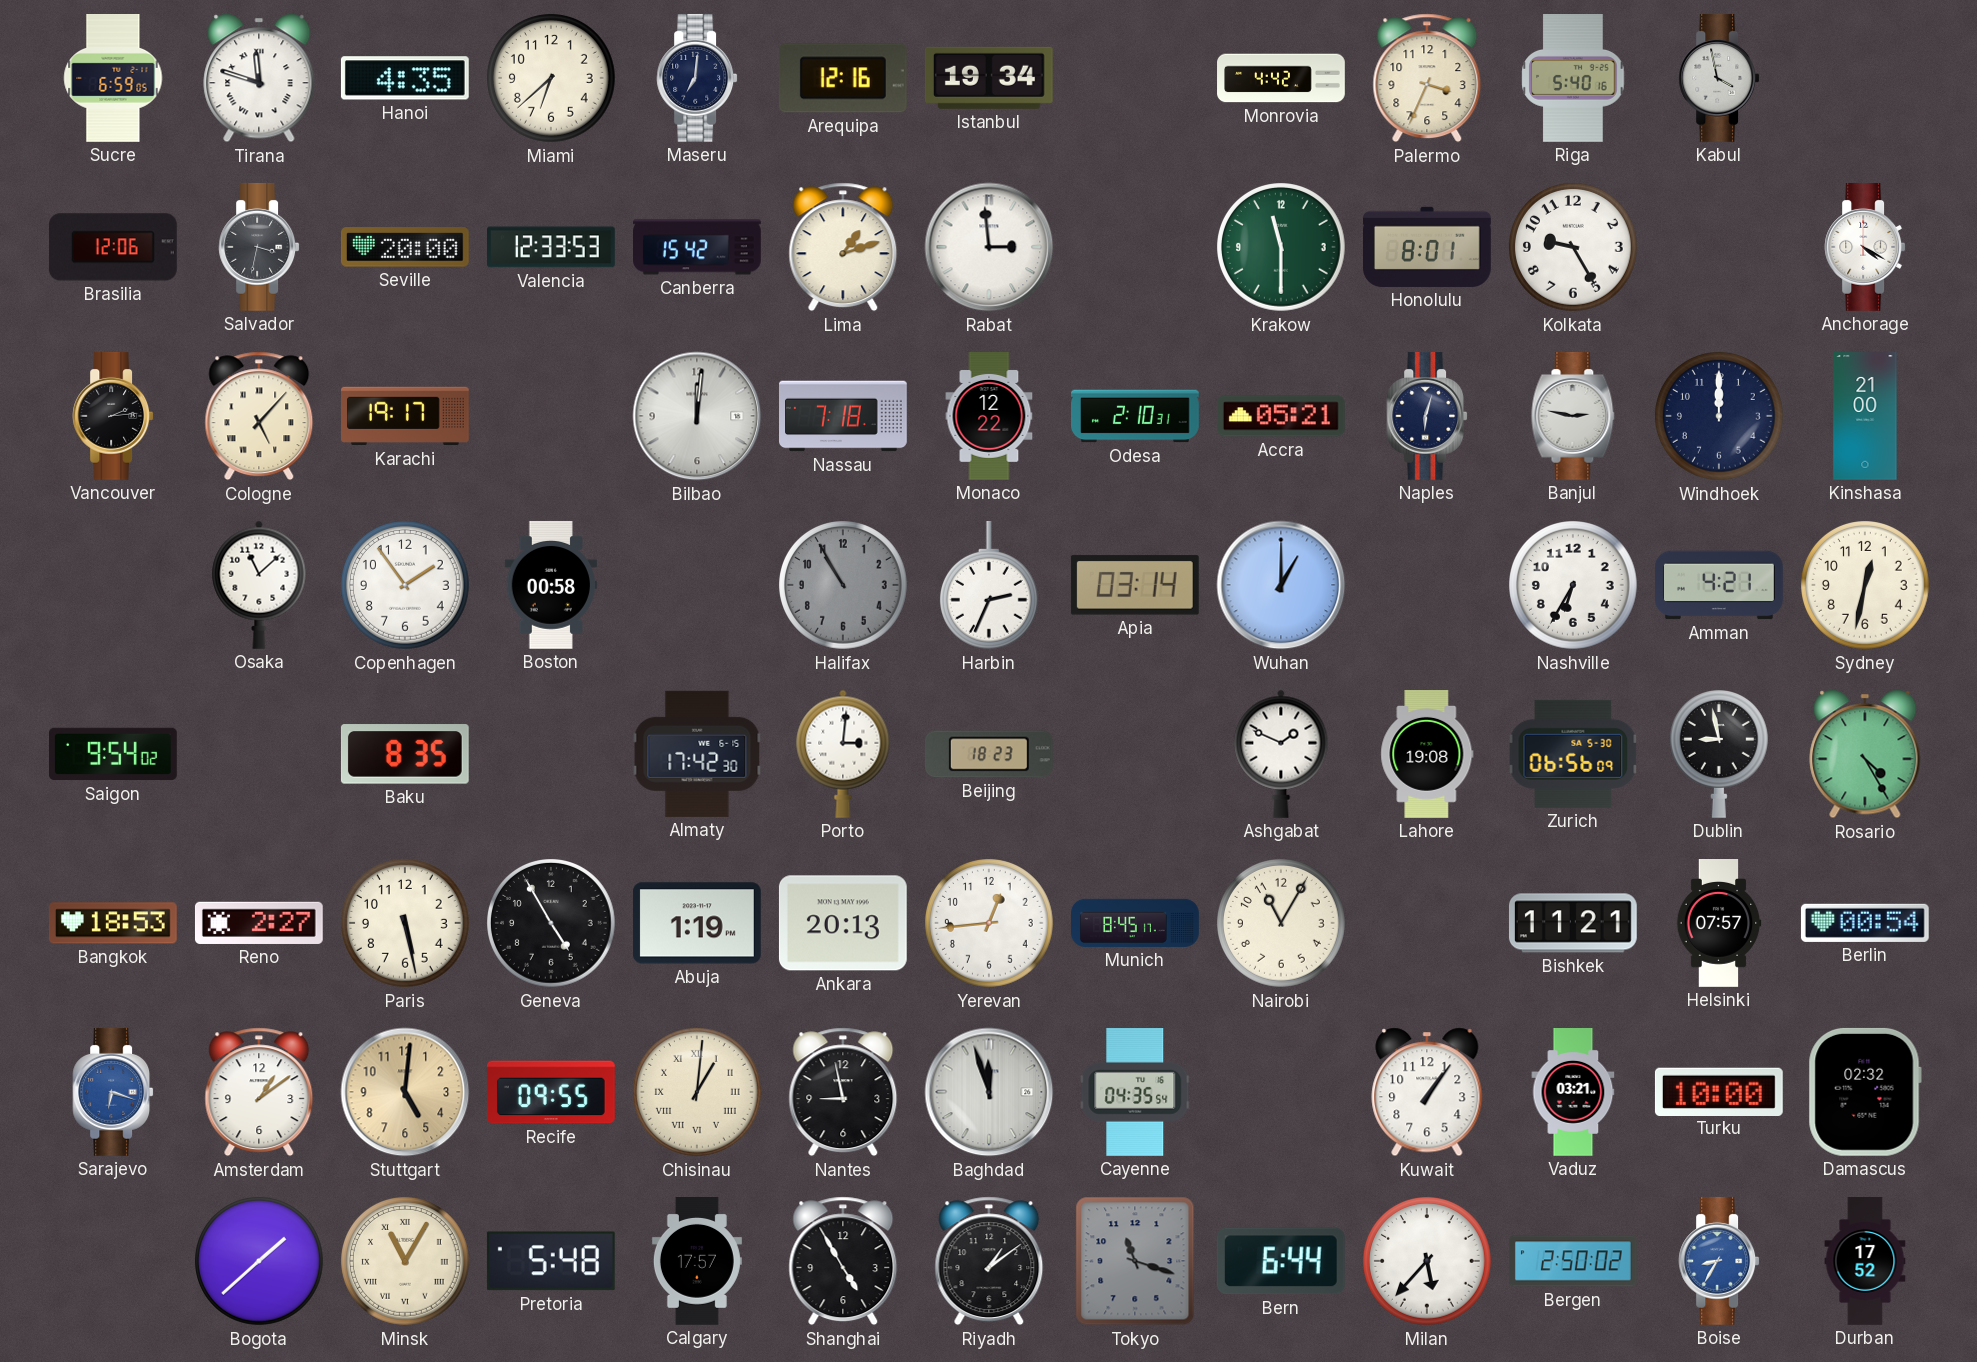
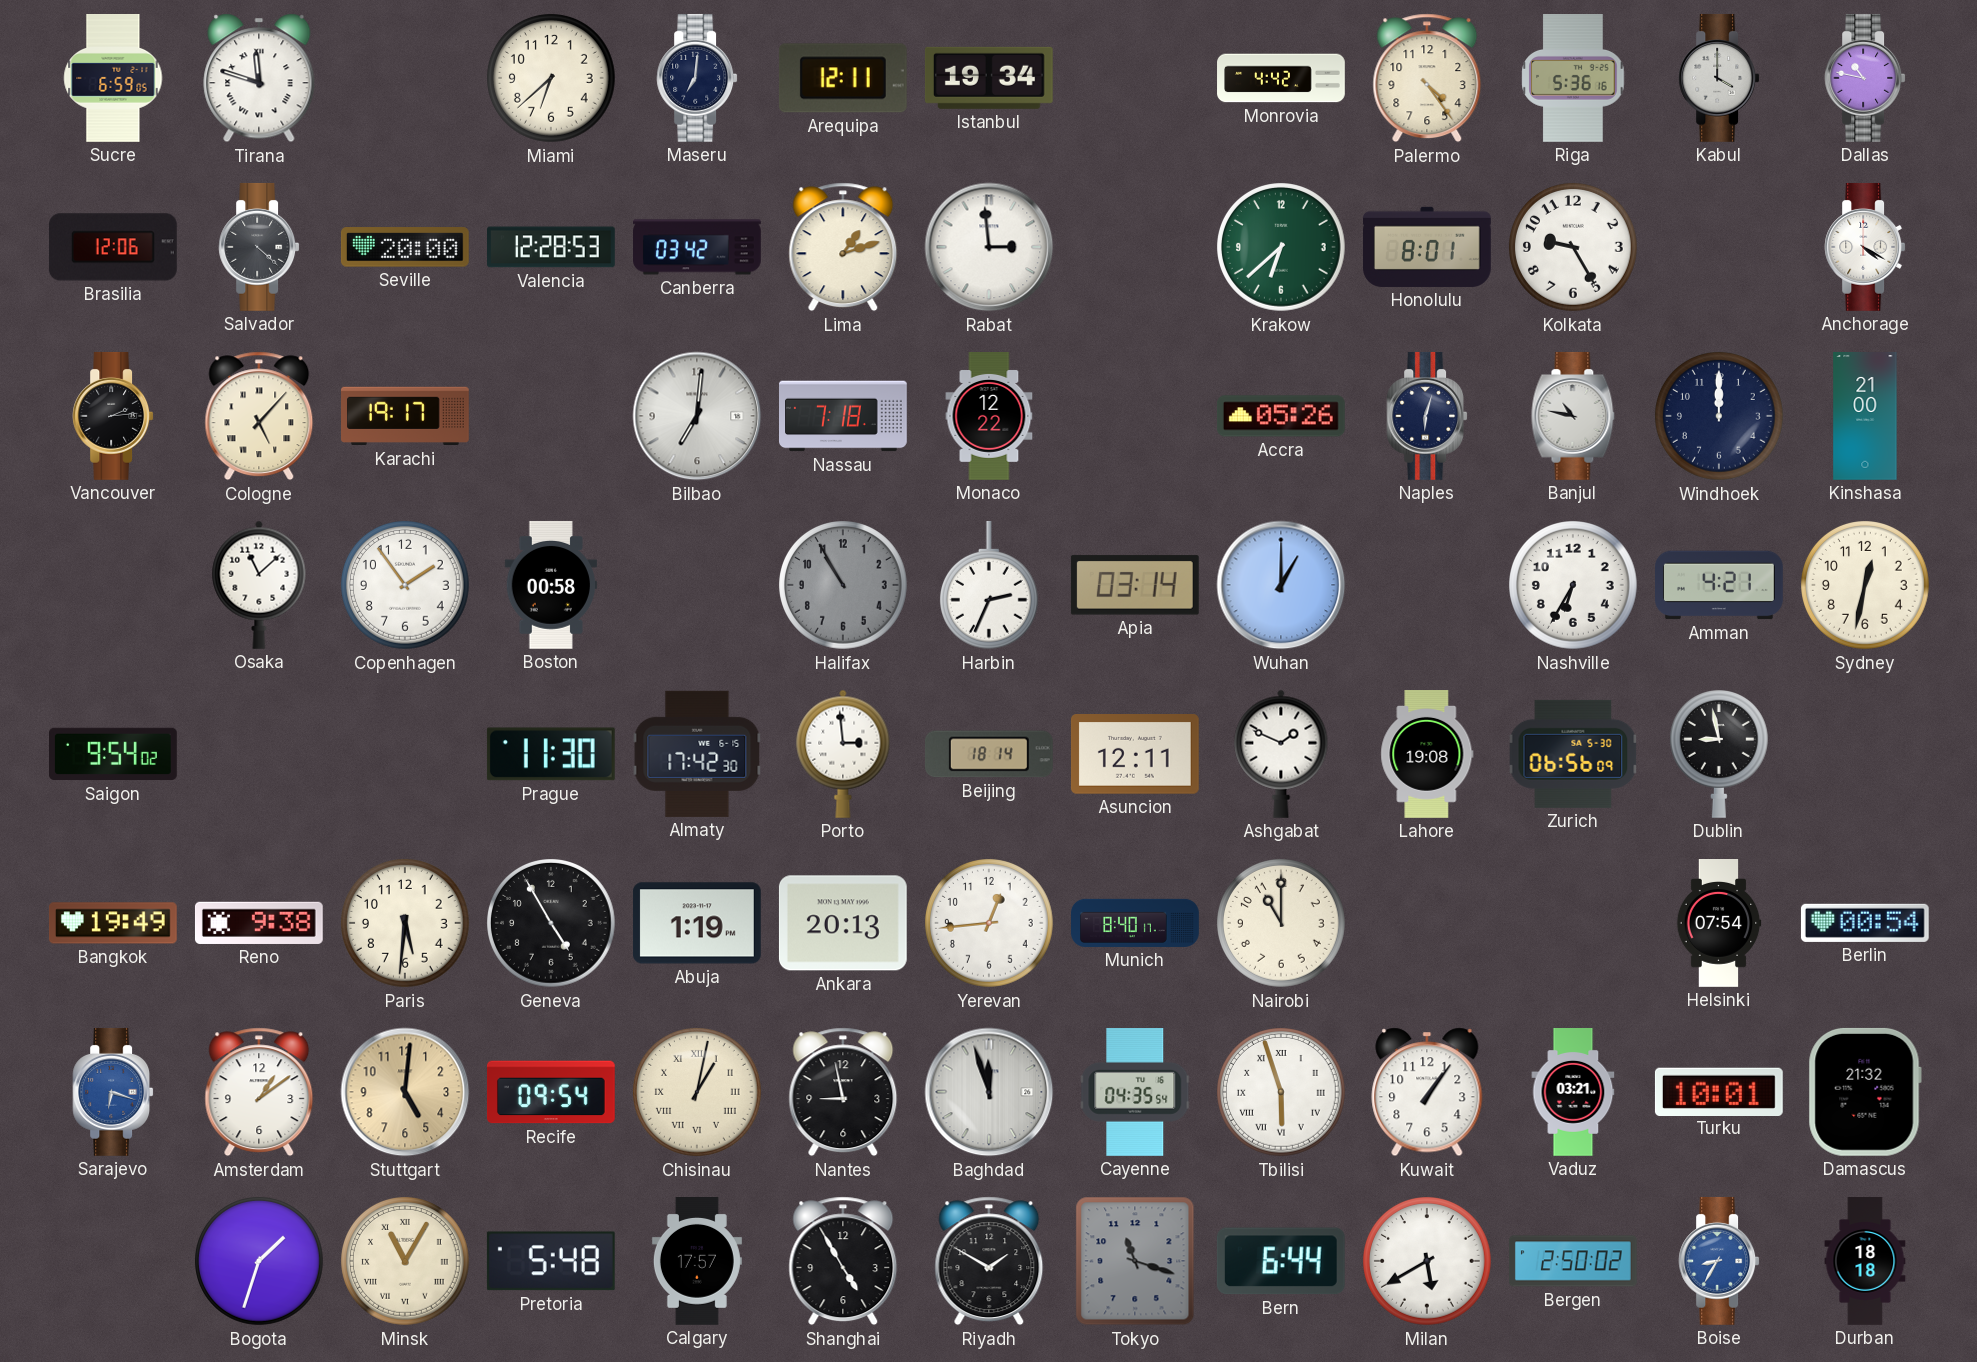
Hanoi: 4:35 -> none
Arequipa: 12:16 -> 12:11
Palermo: 3:34 -> 4:24
Riga: 5:40 -> 5:36
Kabul: 3:58 -> 4:00
Dallas: none -> 10:47
Salvador: 3:32 -> 4:22
Valencia: 12:33 -> 12:28
Canberra: 15:42 -> 03:42
Krakow: 11:30 -> 6:38
Bilbao: 12:01 -> 7:01
Odesa: 2:10 -> none
Accra: 05:21 -> 05:26
Banjul: 2:47 -> 10:47
Baku: 8:35 -> none
Prague: none -> 11:30
Porto: 3:01 -> 2:59
Beijing: 18:23 -> 18:14
Asuncion: none -> 12:11
Rosario: 4:25 -> none
Bangkok: 18:53 -> 19:49
Reno: 2:27 -> 9:38
Paris: 5:28 -> 5:31
Munich: 8:45 -> 8:40
Nairobi: 11:05 -> 11:00
Bishkek: 11:21 -> none
Helsinki: 07:57 -> 07:54
Recife: 09:55 -> 09:54
Chisinau: 1:01 -> 1:02
Tbilisi: none -> 5:57
Turku: 10:00 -> 10:01
Damascus: 02:32 -> 21:32
Bogota: 1:38 -> 1:33
Riyadh: 1:09 -> 1:50
Milan: 5:37 -> 5:40
Durban: 17:52 -> 18:18
